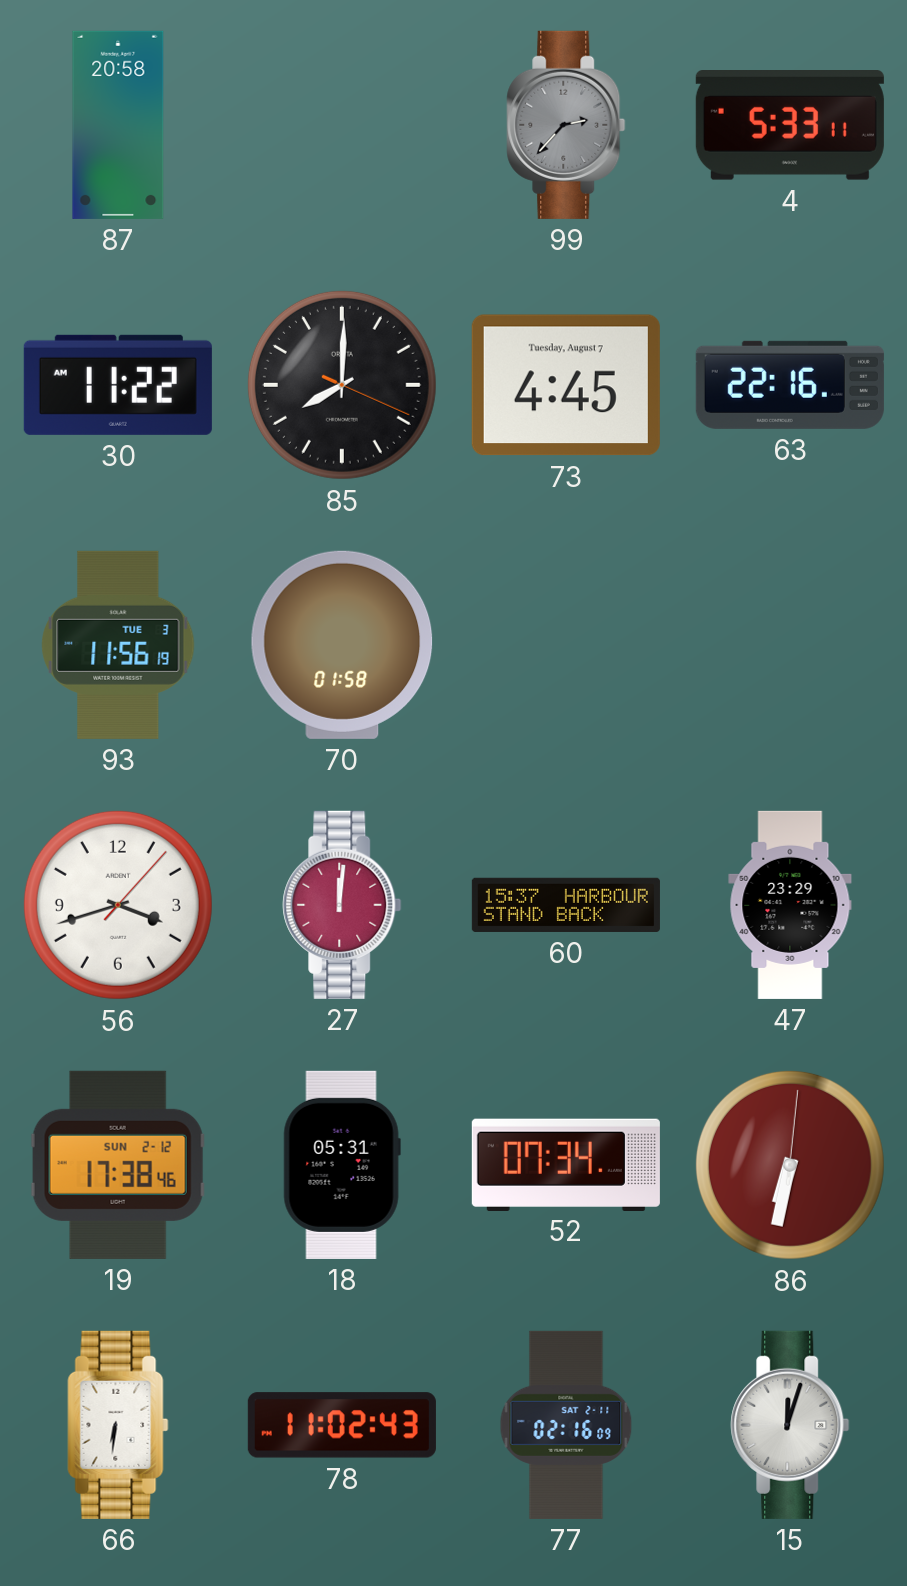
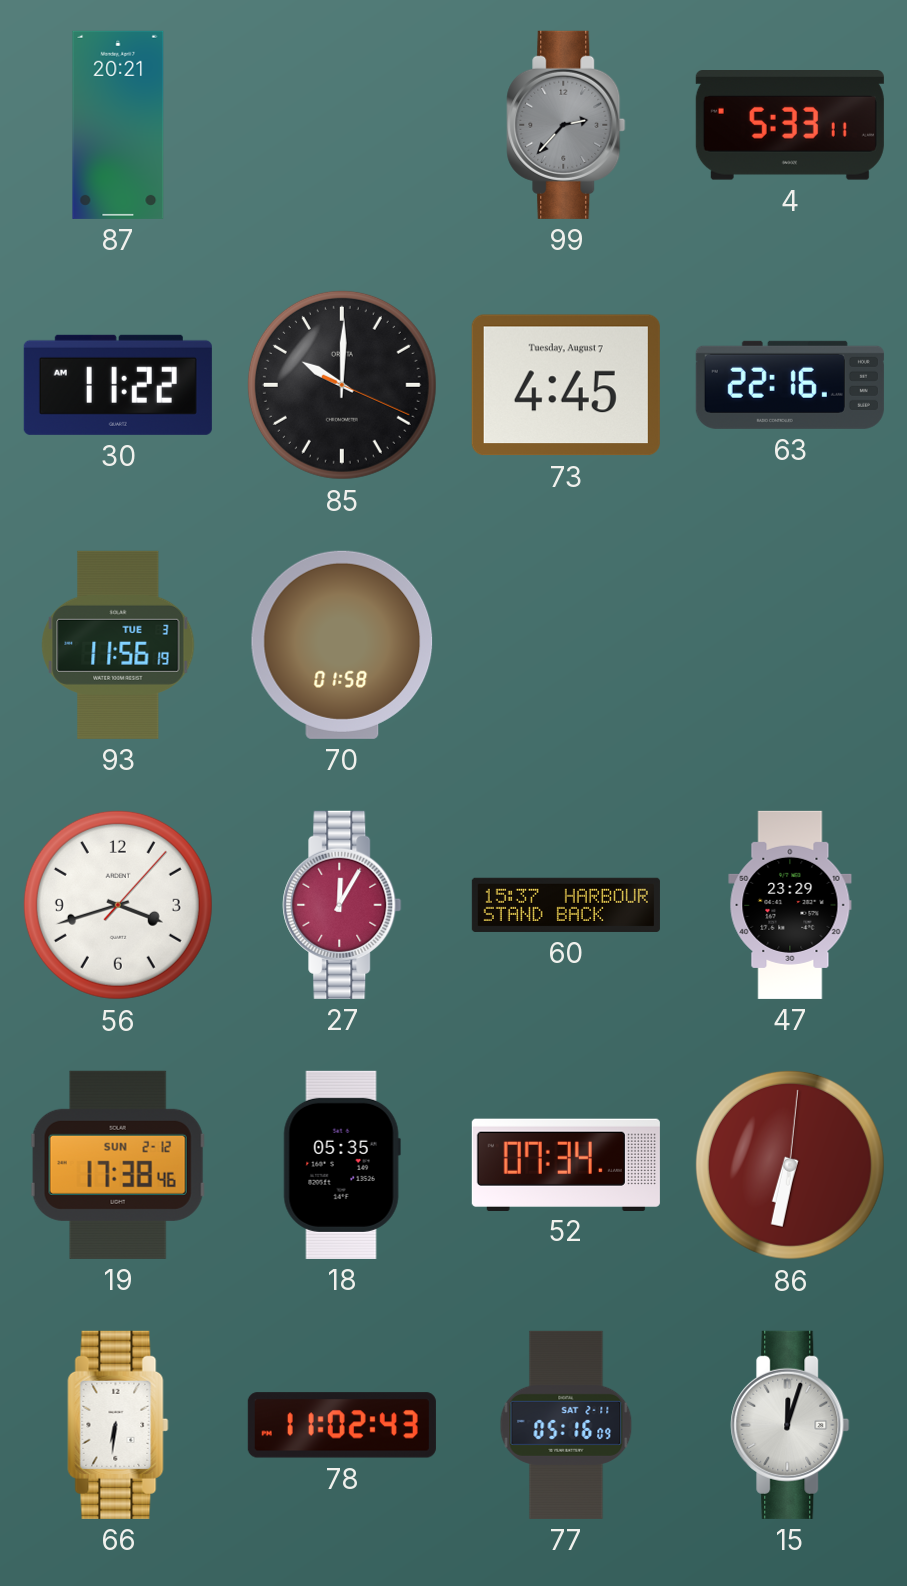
87: 20:58 -> 20:21
85: 8:00 -> 10:00
27: 12:01 -> 12:05
18: 05:31 -> 05:35
77: 02:16 -> 05:16
